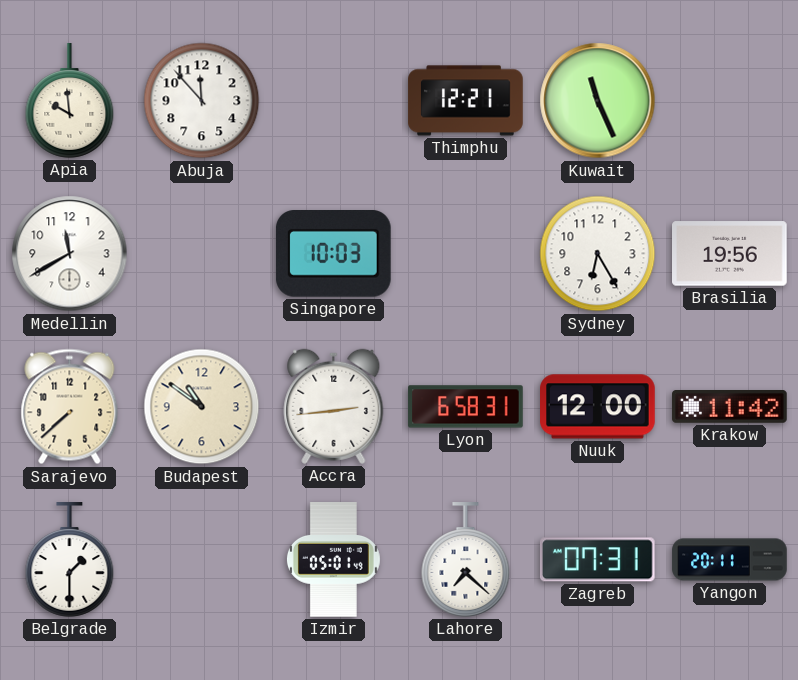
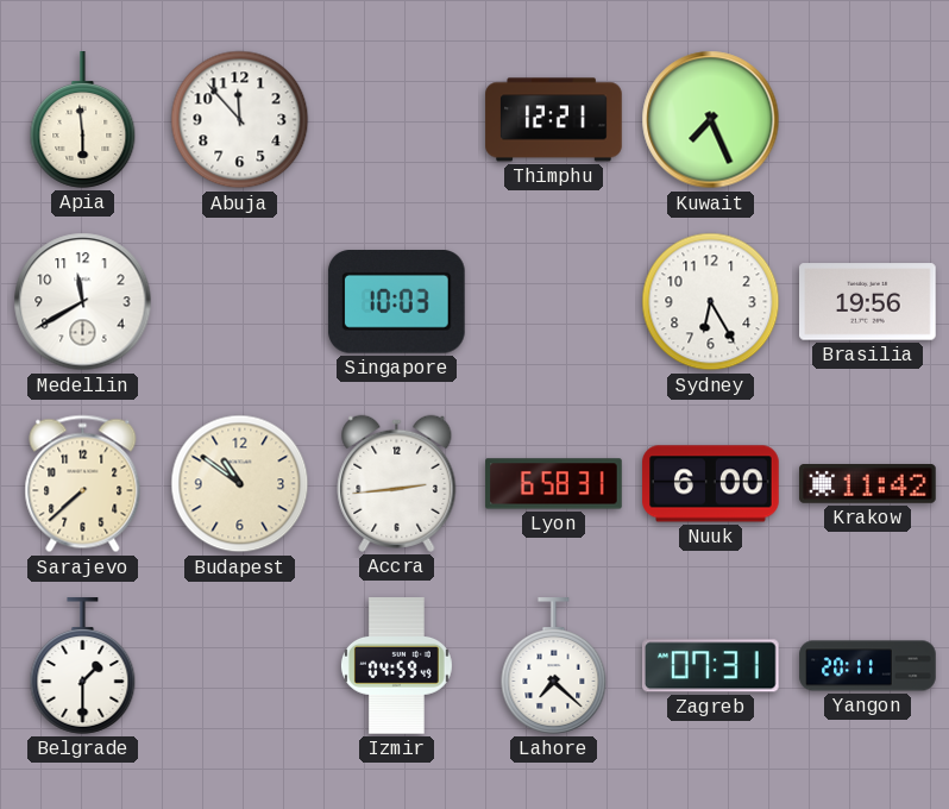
Apia: 9:59 -> 5:59
Kuwait: 11:26 -> 7:26
Nuuk: 12:00 -> 6:00
Izmir: 05:01 -> 04:59
